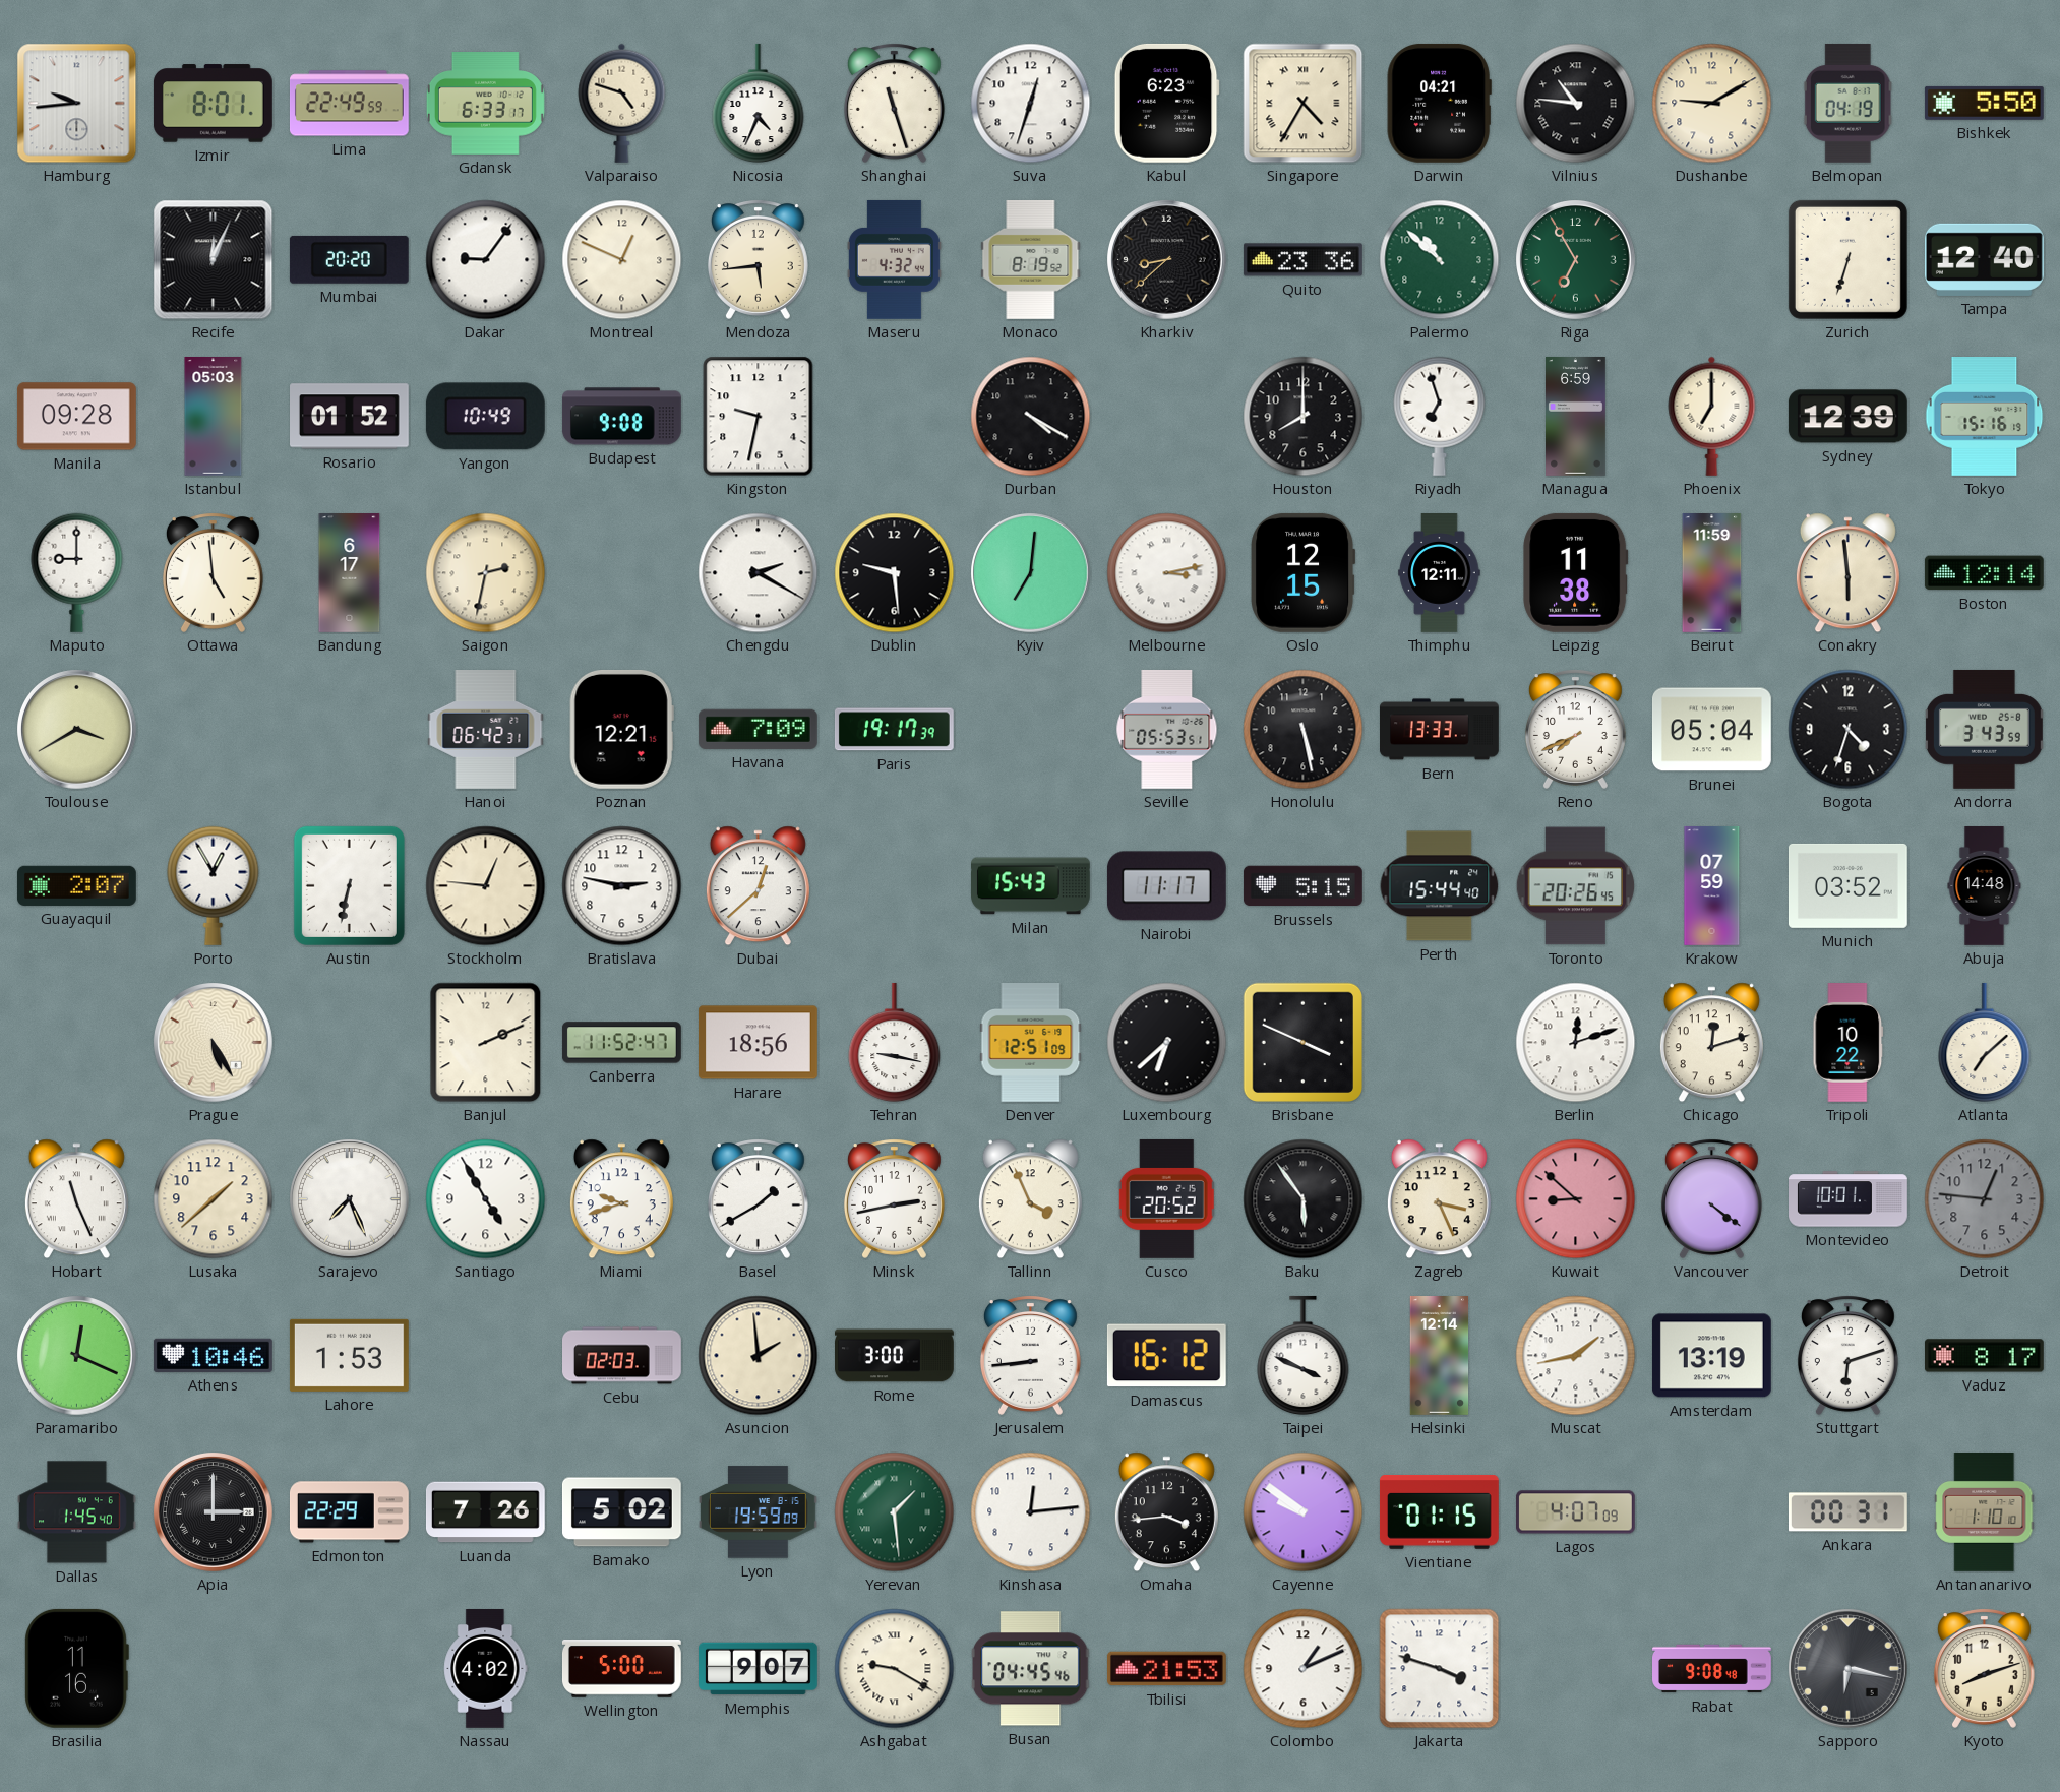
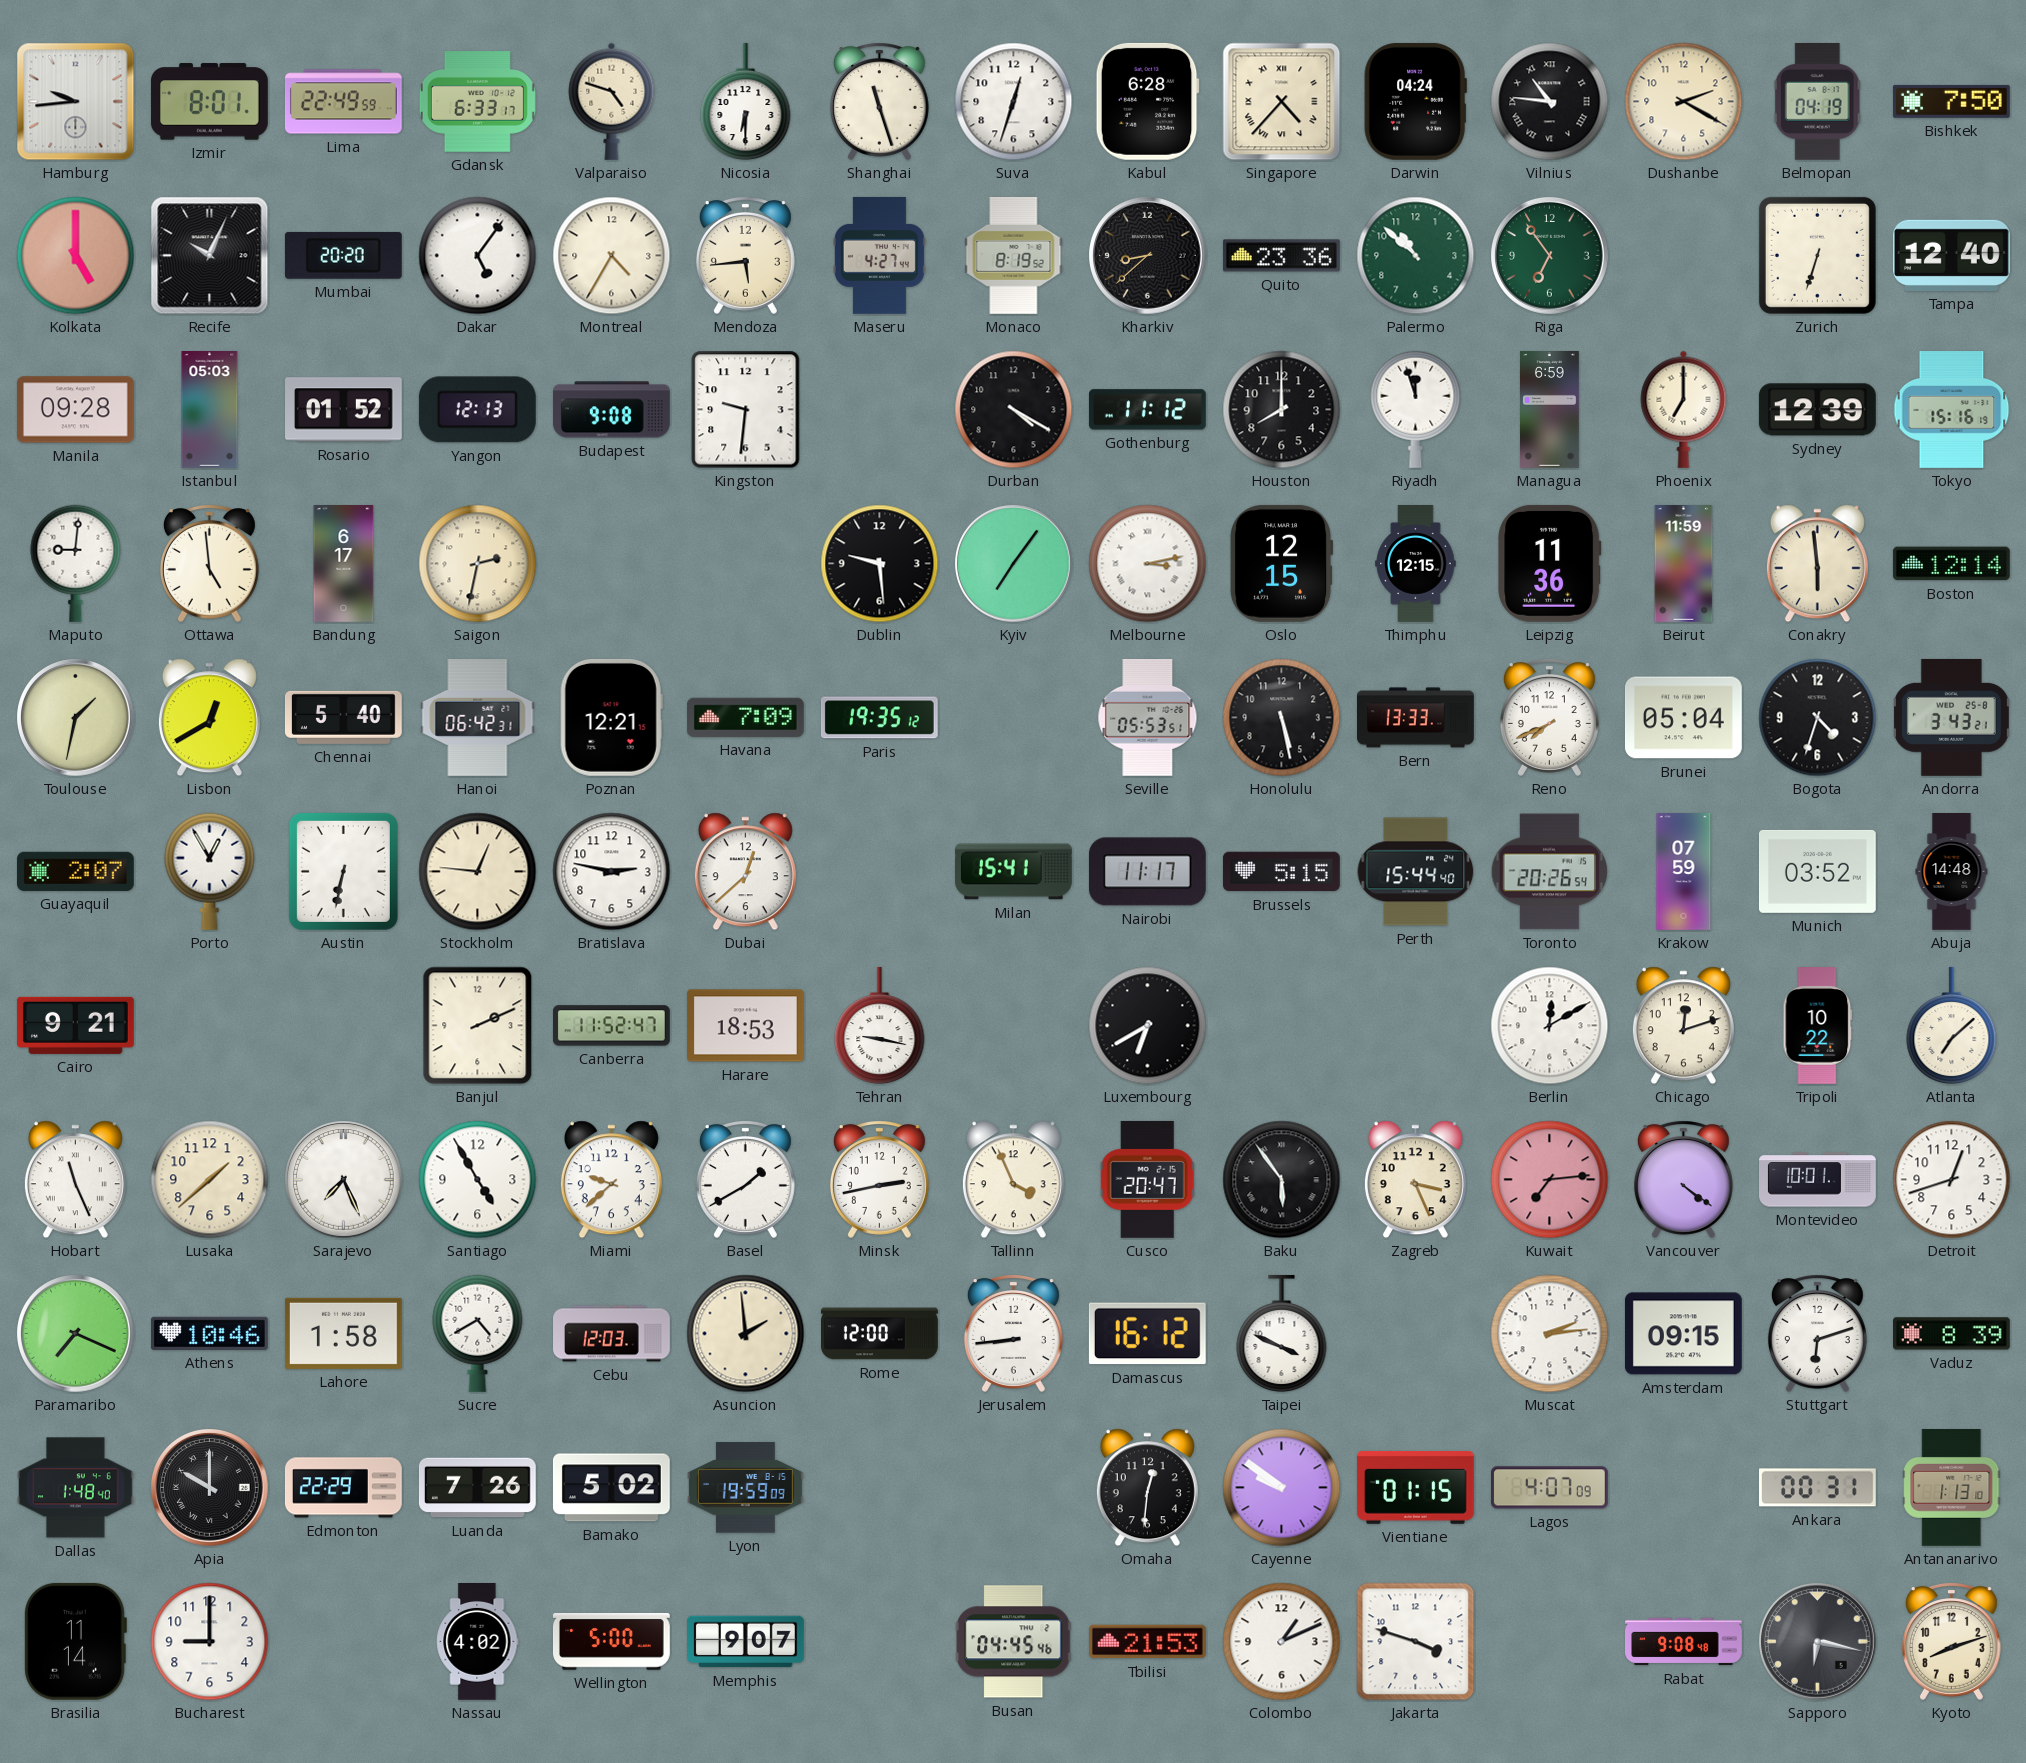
Nicosia: 4:34 -> 6:30
Kabul: 6:23 -> 6:28
Singapore: 4:35 -> 4:37
Darwin: 04:21 -> 04:24
Dushanbe: 9:10 -> 2:20
Bishkek: 5:50 -> 7:50
Kolkata: none -> 5:00
Recife: 12:04 -> 10:04
Dakar: 9:06 -> 5:06
Montreal: 12:49 -> 4:35
Maseru: 4:32 -> 4:27
Riga: 6:55 -> 6:54
Yangon: 10:49 -> 12:13
Kingston: 9:32 -> 9:31
Gothenburg: none -> 11:12
Riyadh: 6:57 -> 11:57
Maputo: 9:00 -> 9:01
Chengdu: 2:20 -> none
Kyiv: 7:01 -> 7:06
Thimphu: 12:11 -> 12:15
Leipzig: 11:38 -> 11:36
Toulouse: 3:40 -> 1:32
Lisbon: none -> 12:40
Chennai: none -> 5:40
Paris: 19:17 -> 19:35
Andorra: 3:43:59 -> 3:43:21
Milan: 15:43 -> 15:41
Toronto: 20:26:45 -> 20:26:54
Cairo: none -> 9:21
Prague: 5:25 -> none
Harare: 18:56 -> 18:53
Denver: 12:51 -> none
Luxembourg: 6:38 -> 6:40
Brisbane: 3:49 -> none
Berlin: 12:12 -> 12:10
Miami: 9:42 -> 9:38
Cusco: 20:52 -> 20:47
Kuwait: 8:52 -> 7:14
Detroit: 12:46 -> 12:42
Detroit dial: grey -> white
Paramaribo: 12:19 -> 7:19
Lahore: 1:53 -> 1:58
Sucre: none -> 4:40
Cebu: 02:03 -> 12:03
Rome: 3:00 -> 12:00
Helsinki: 12:14 -> none
Muscat: 1:43 -> 2:14
Amsterdam: 13:19 -> 09:15
Vaduz: 8:17 -> 8:39
Dallas: 1:45 -> 1:48
Apia: 3:00 -> 10:00
Yerevan: 1:29 -> none
Kinshasa: 12:14 -> none
Omaha: 3:44 -> 12:31
Antananarivo: 1:10 -> 1:13
Brasilia: 11:16 -> 11:14
Bucharest: none -> 9:00
Ashgabat: 9:20 -> none
